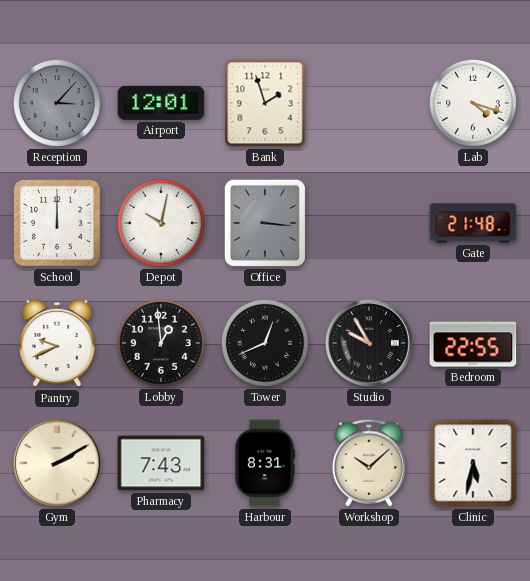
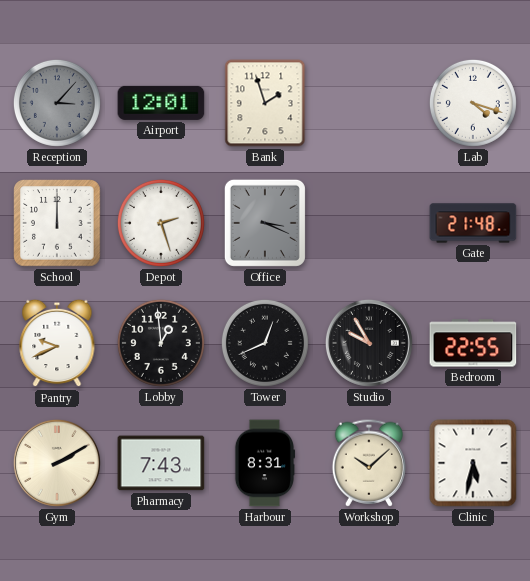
Depot: 10:02 -> 2:27
Office: 3:16 -> 3:19
